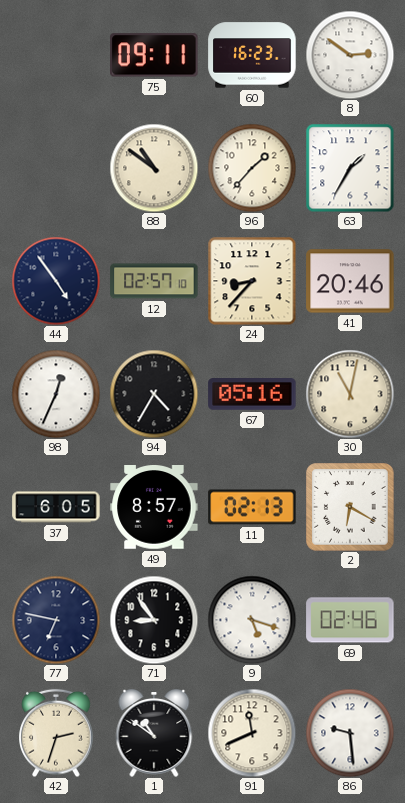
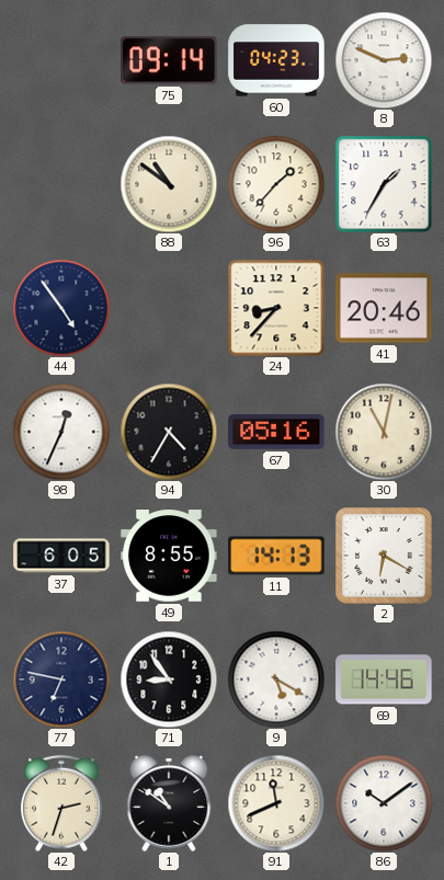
75: 09:11 -> 09:14
60: 16:23 -> 04:23
8: 2:51 -> 2:49
12: 02:57 -> none
49: 8:57 -> 8:55
11: 02:13 -> 14:13
9: 5:18 -> 5:20
69: 02:46 -> 14:46
86: 9:29 -> 10:09
